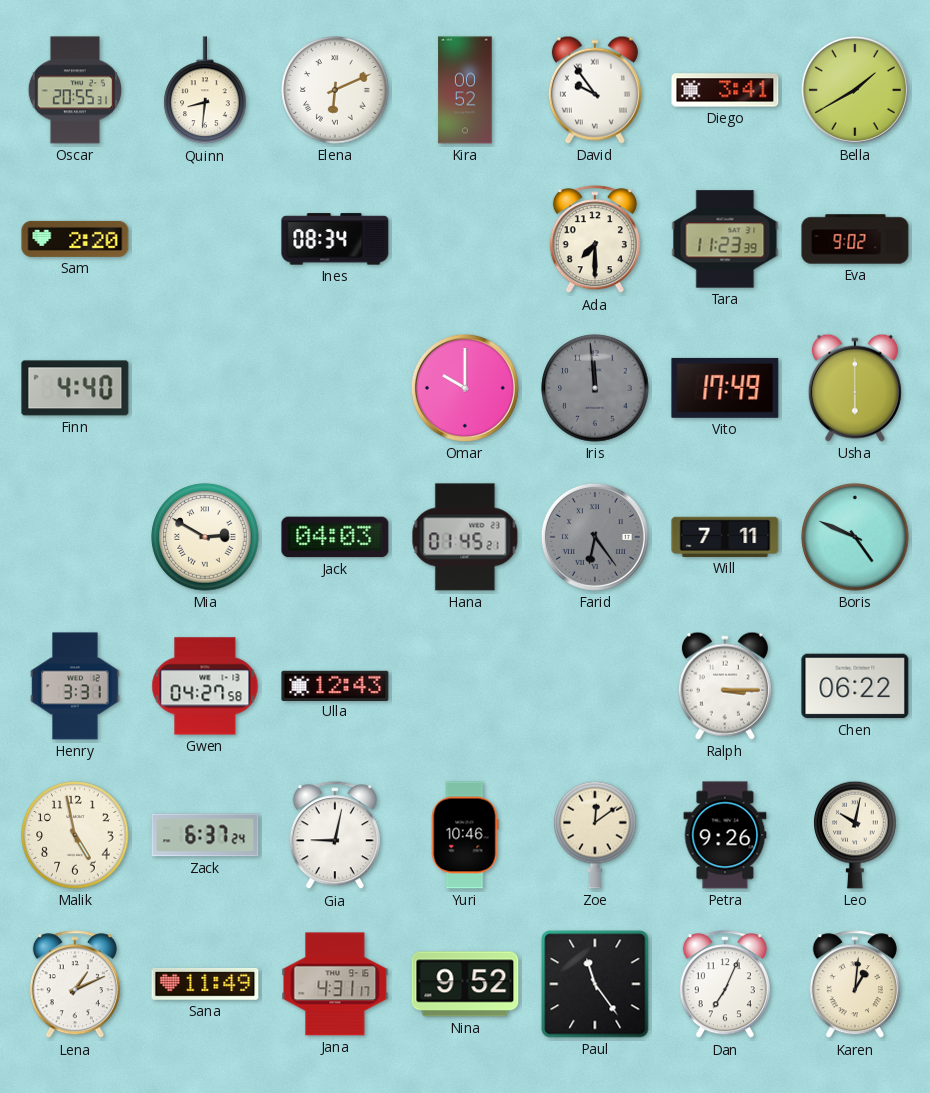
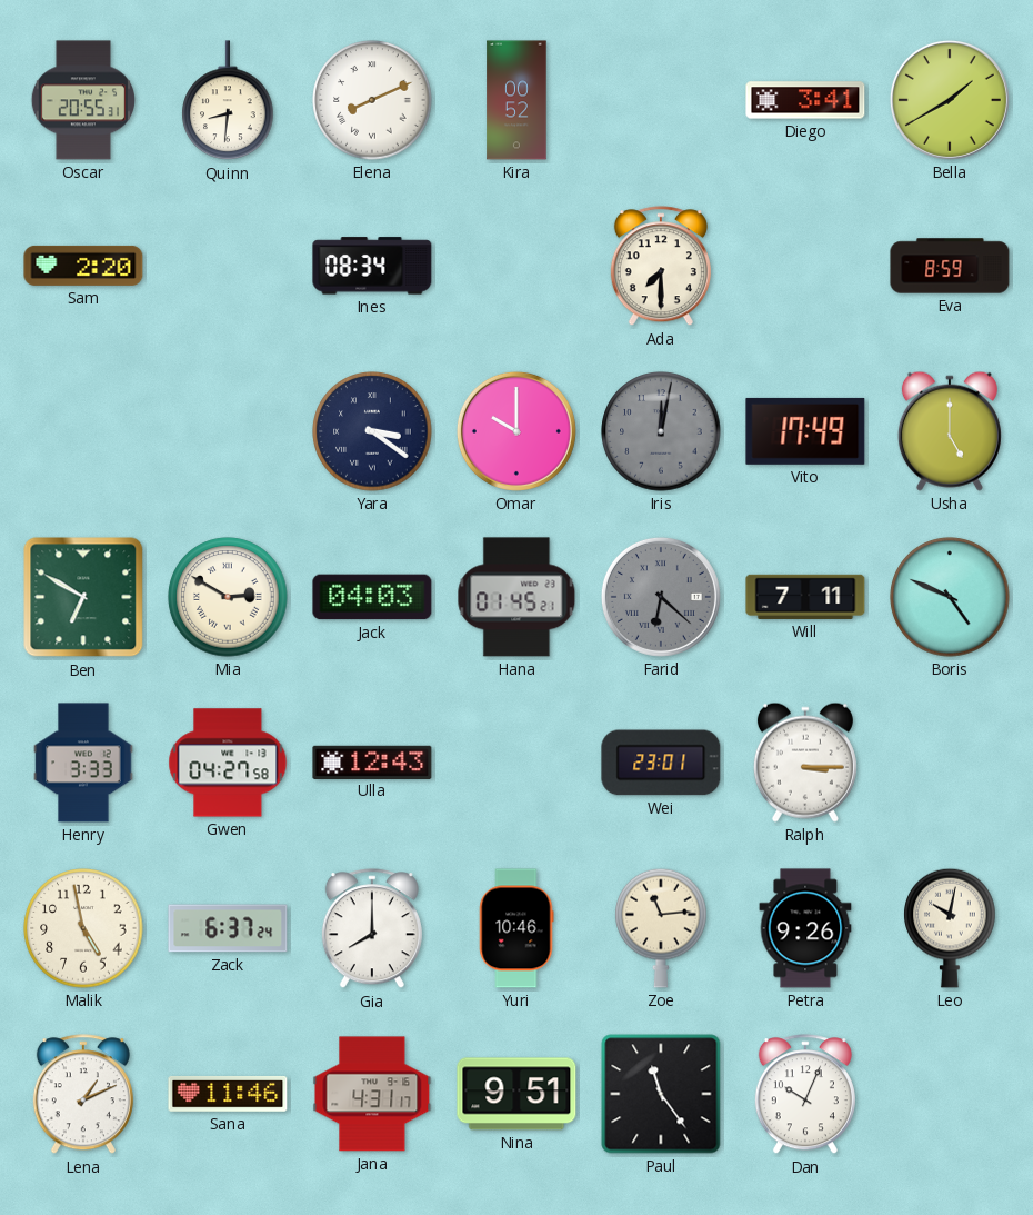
Elena: 6:11 -> 8:11
David: 9:54 -> none
Tara: 11:23 -> none
Eva: 9:02 -> 8:59
Finn: 4:40 -> none
Yara: none -> 3:21
Iris: 11:59 -> 12:02
Usha: 6:00 -> 5:00
Ben: none -> 6:50
Farid: 6:24 -> 6:22
Henry: 3:31 -> 3:33
Wei: none -> 23:01
Chen: 06:22 -> none
Gia: 9:02 -> 8:00
Zoe: 12:09 -> 11:14
Sana: 11:49 -> 11:46
Nina: 9:52 -> 9:51
Dan: 7:04 -> 10:04
Karen: 1:01 -> none
